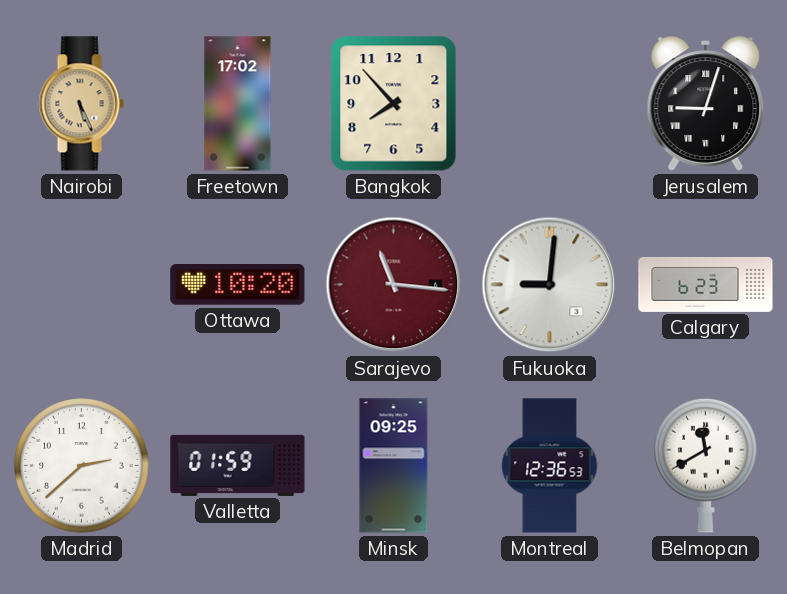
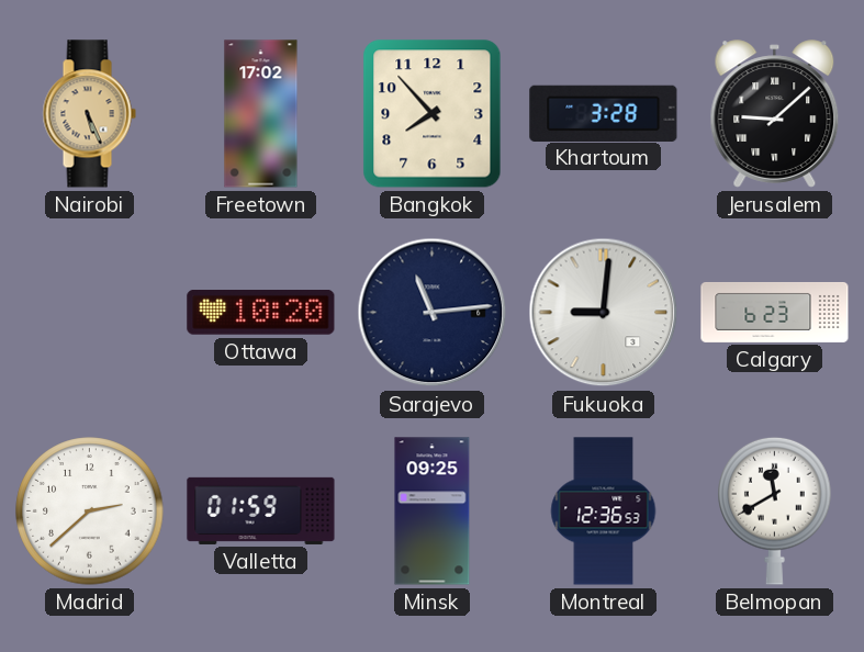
Khartoum: none -> 3:28
Jerusalem: 9:03 -> 9:08
Sarajevo: 11:16 -> 11:14
Sarajevo dial: burgundy -> navy
